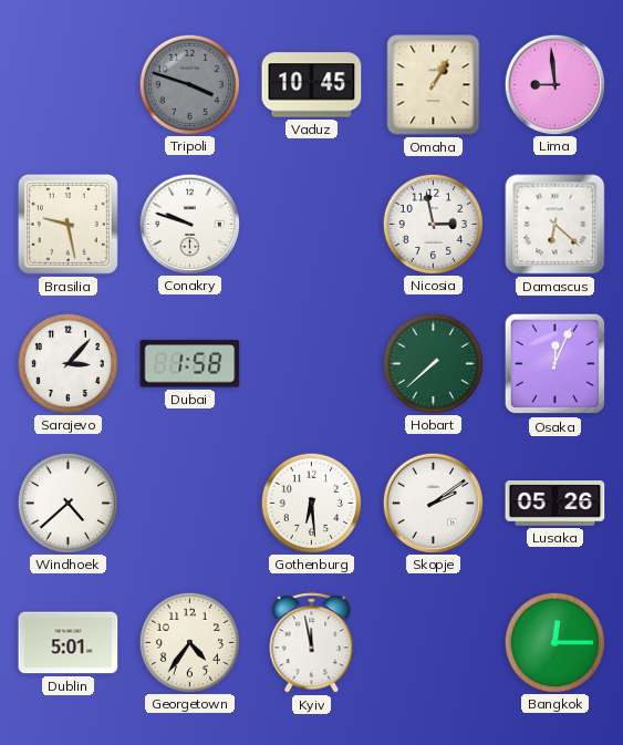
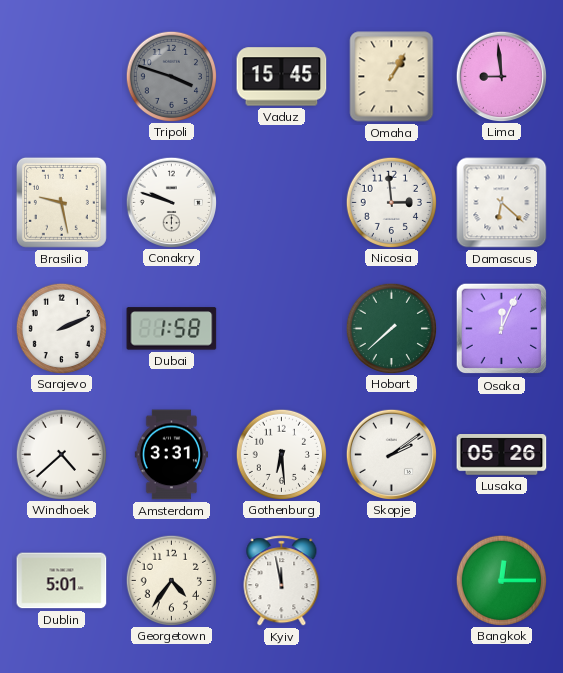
Vaduz: 10:45 -> 15:45
Nicosia: 2:58 -> 2:59
Sarajevo: 3:07 -> 2:11
Amsterdam: none -> 3:31
